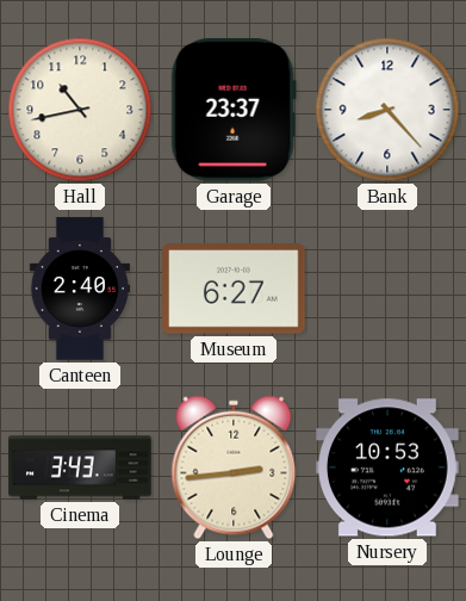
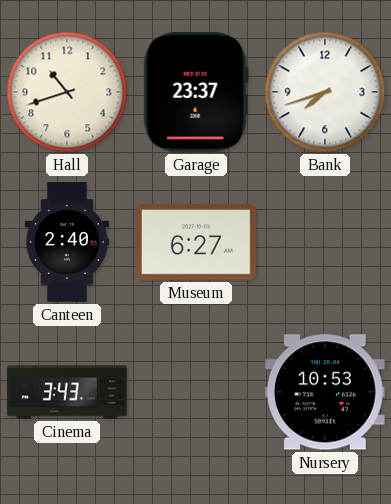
Hall: 10:43 -> 10:42
Bank: 8:23 -> 7:42
Lounge: 2:44 -> none
